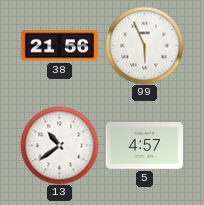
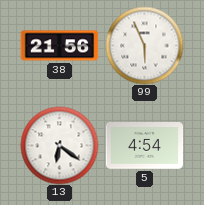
13: 10:39 -> 6:21
5: 4:57 -> 4:54
